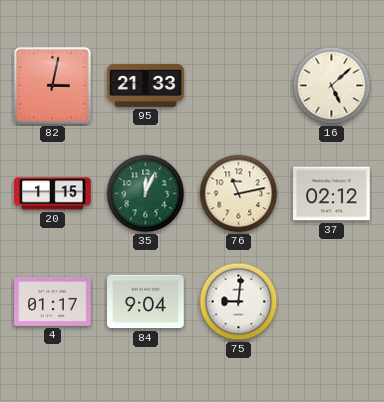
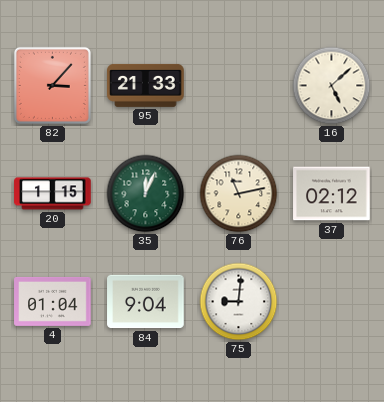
82: 3:02 -> 3:07
4: 01:17 -> 01:04
